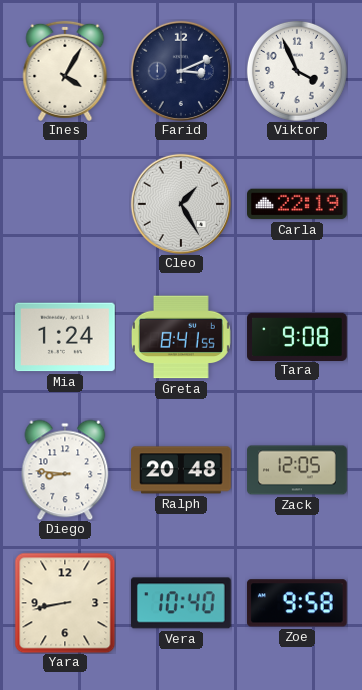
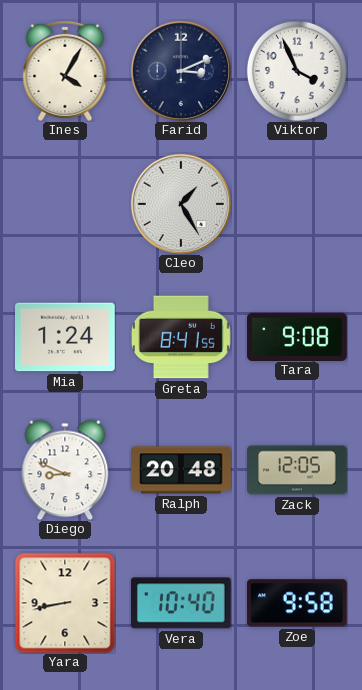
Carla: 22:19 -> none
Diego: 8:46 -> 8:49
